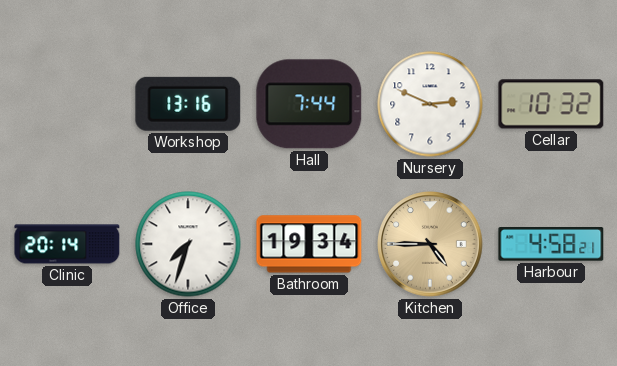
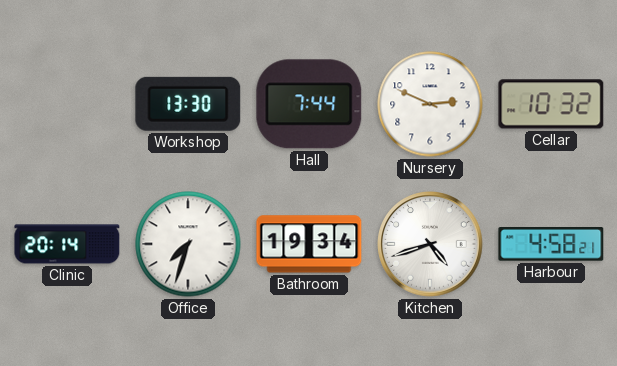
Workshop: 13:16 -> 13:30
Kitchen: 4:45 -> 4:42
Kitchen dial: champagne -> white
